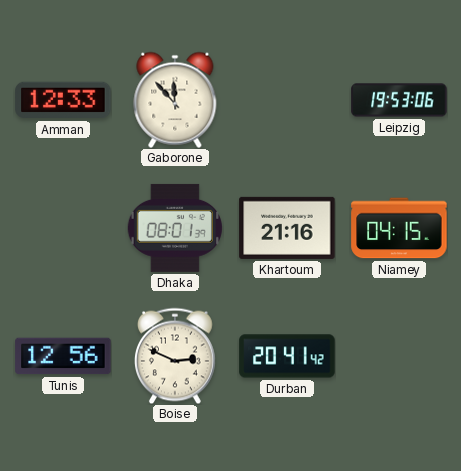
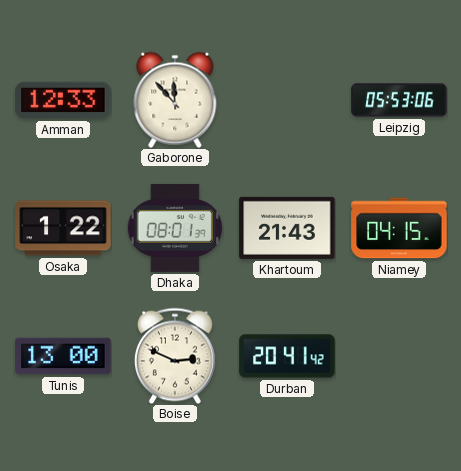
Leipzig: 19:53 -> 05:53
Osaka: none -> 1:22
Khartoum: 21:16 -> 21:43
Tunis: 12:56 -> 13:00
